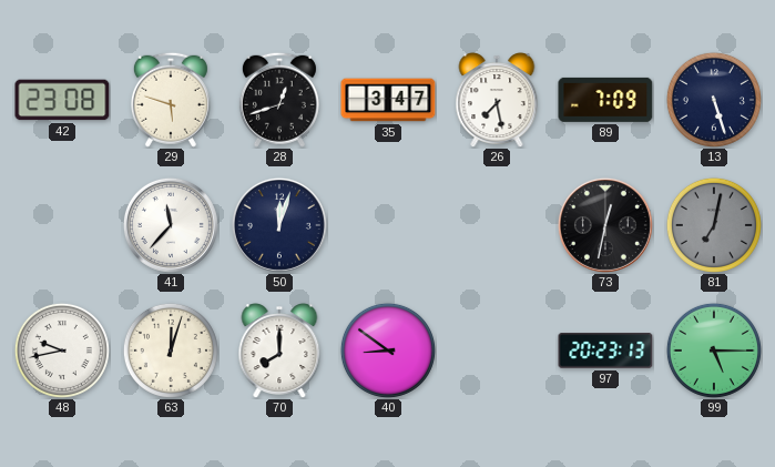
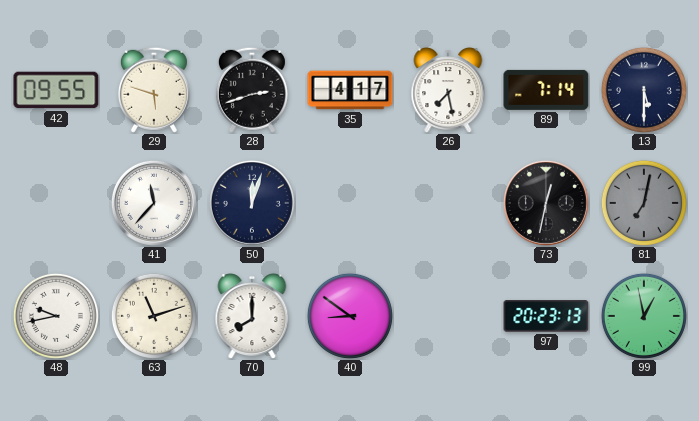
42: 23:08 -> 09:55
28: 12:42 -> 2:42
35: 3:47 -> 4:17
89: 7:09 -> 7:14
13: 5:27 -> 5:30
63: 12:03 -> 11:12
99: 5:15 -> 12:58
